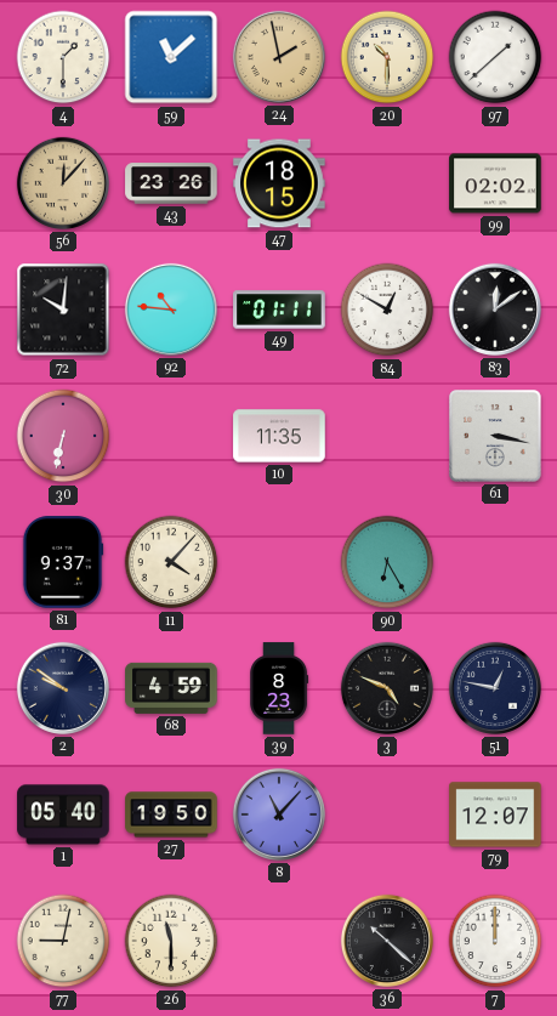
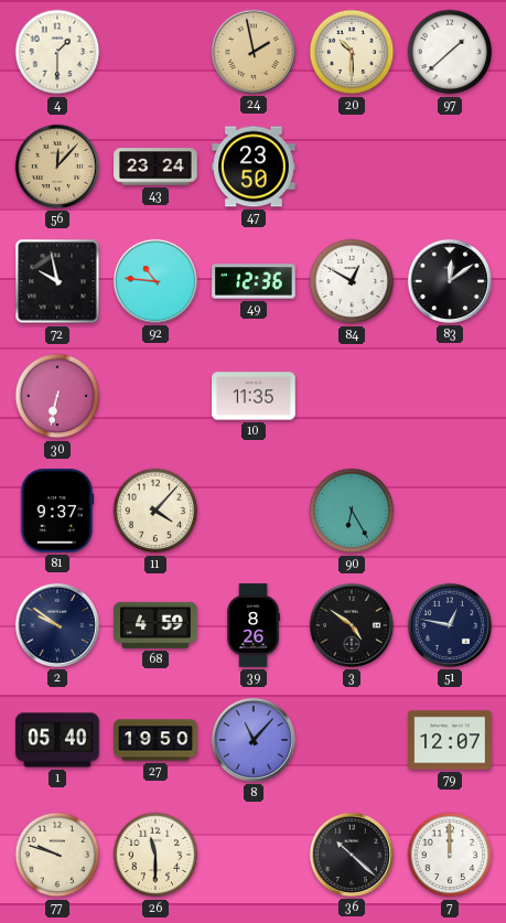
59: 11:08 -> none
43: 23:26 -> 23:24
47: 18:15 -> 23:50
99: 02:02 -> none
72: 10:01 -> 9:58
49: 01:11 -> 12:36
61: 3:17 -> none
39: 8:23 -> 8:26
3: 4:49 -> 4:51
77: 9:02 -> 9:48
